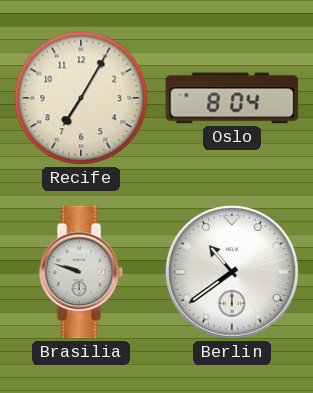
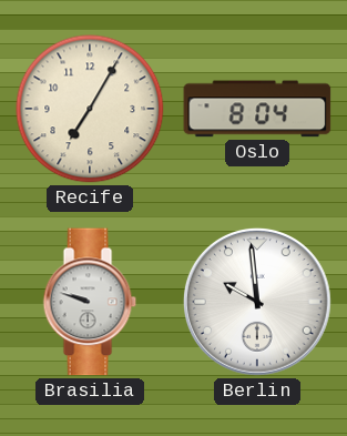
Berlin: 10:39 -> 9:59
